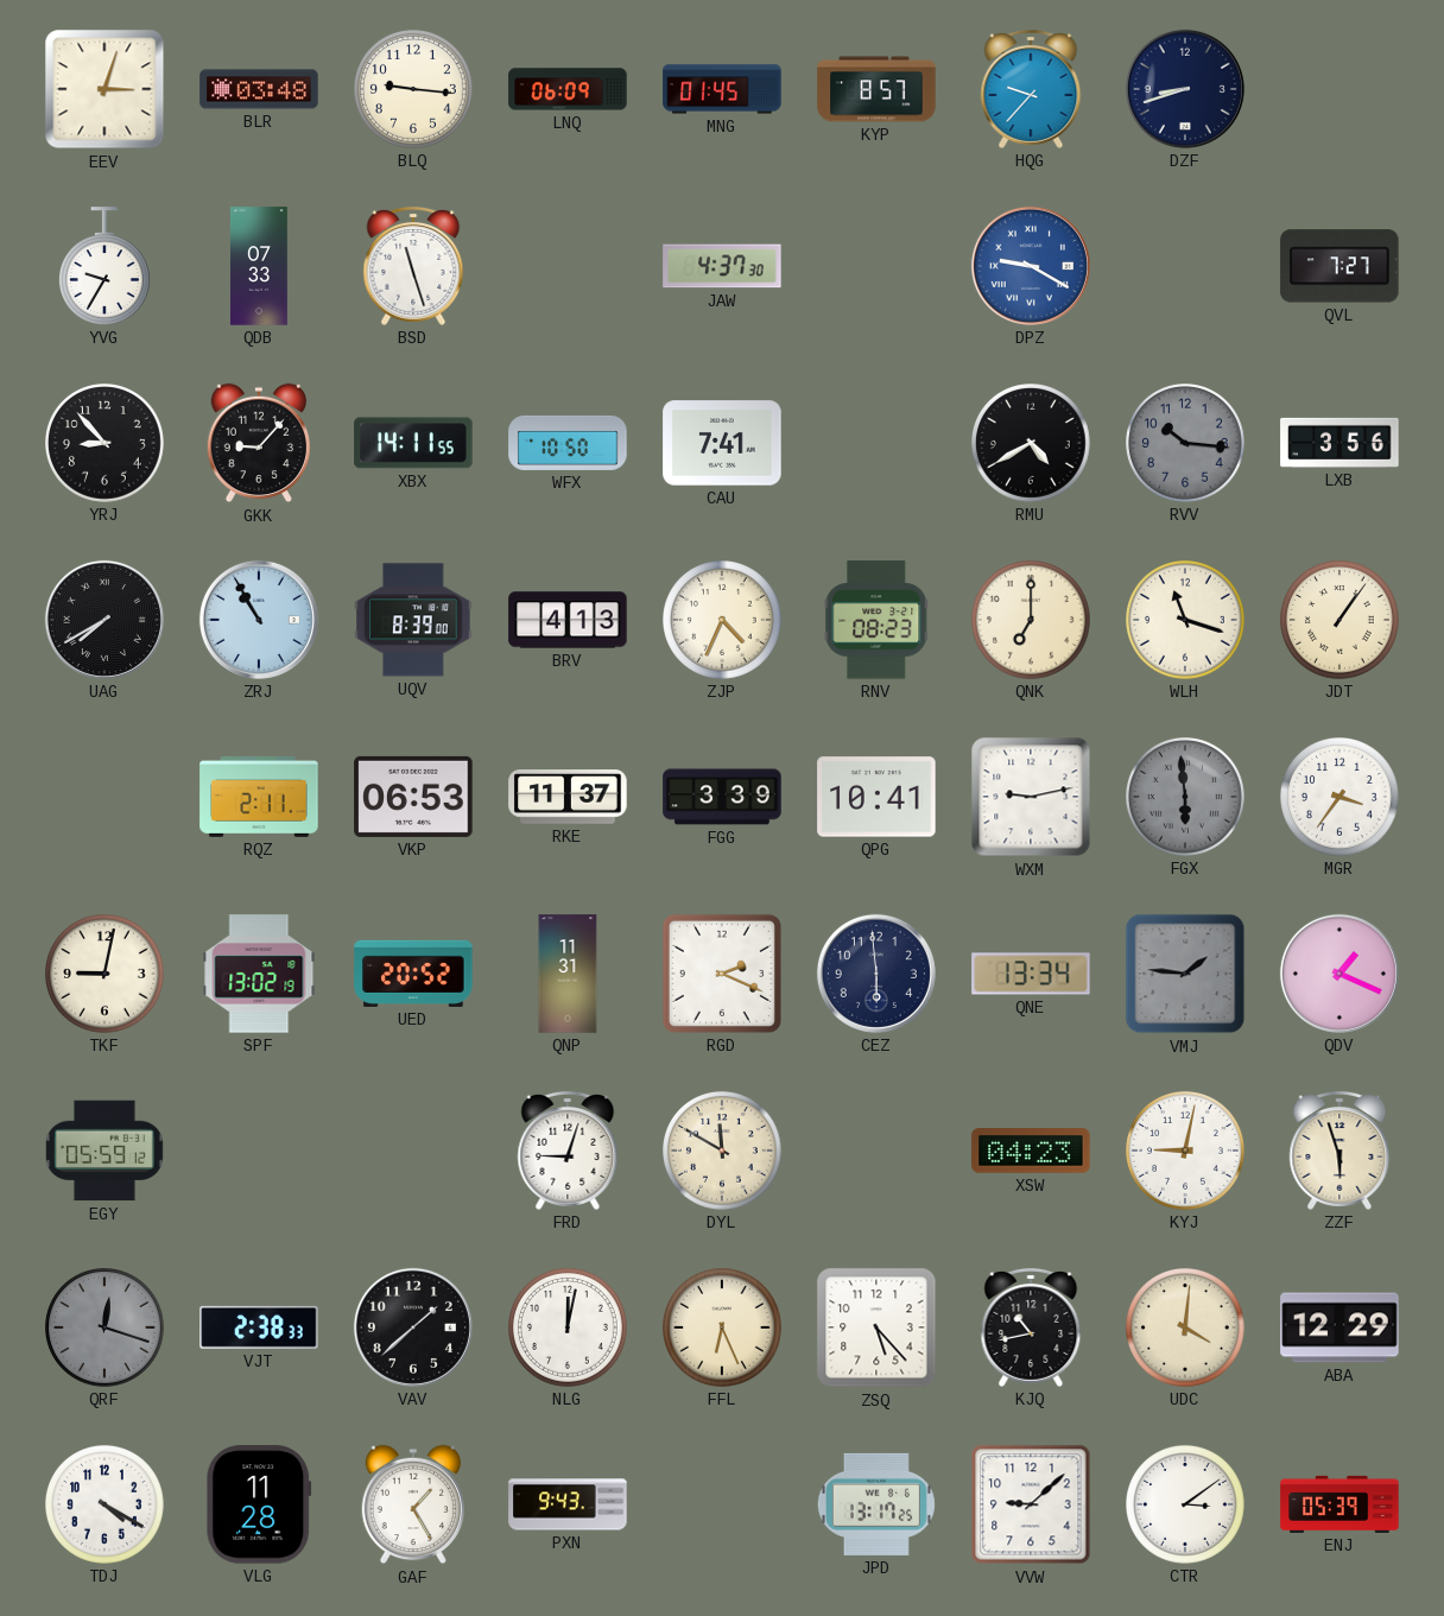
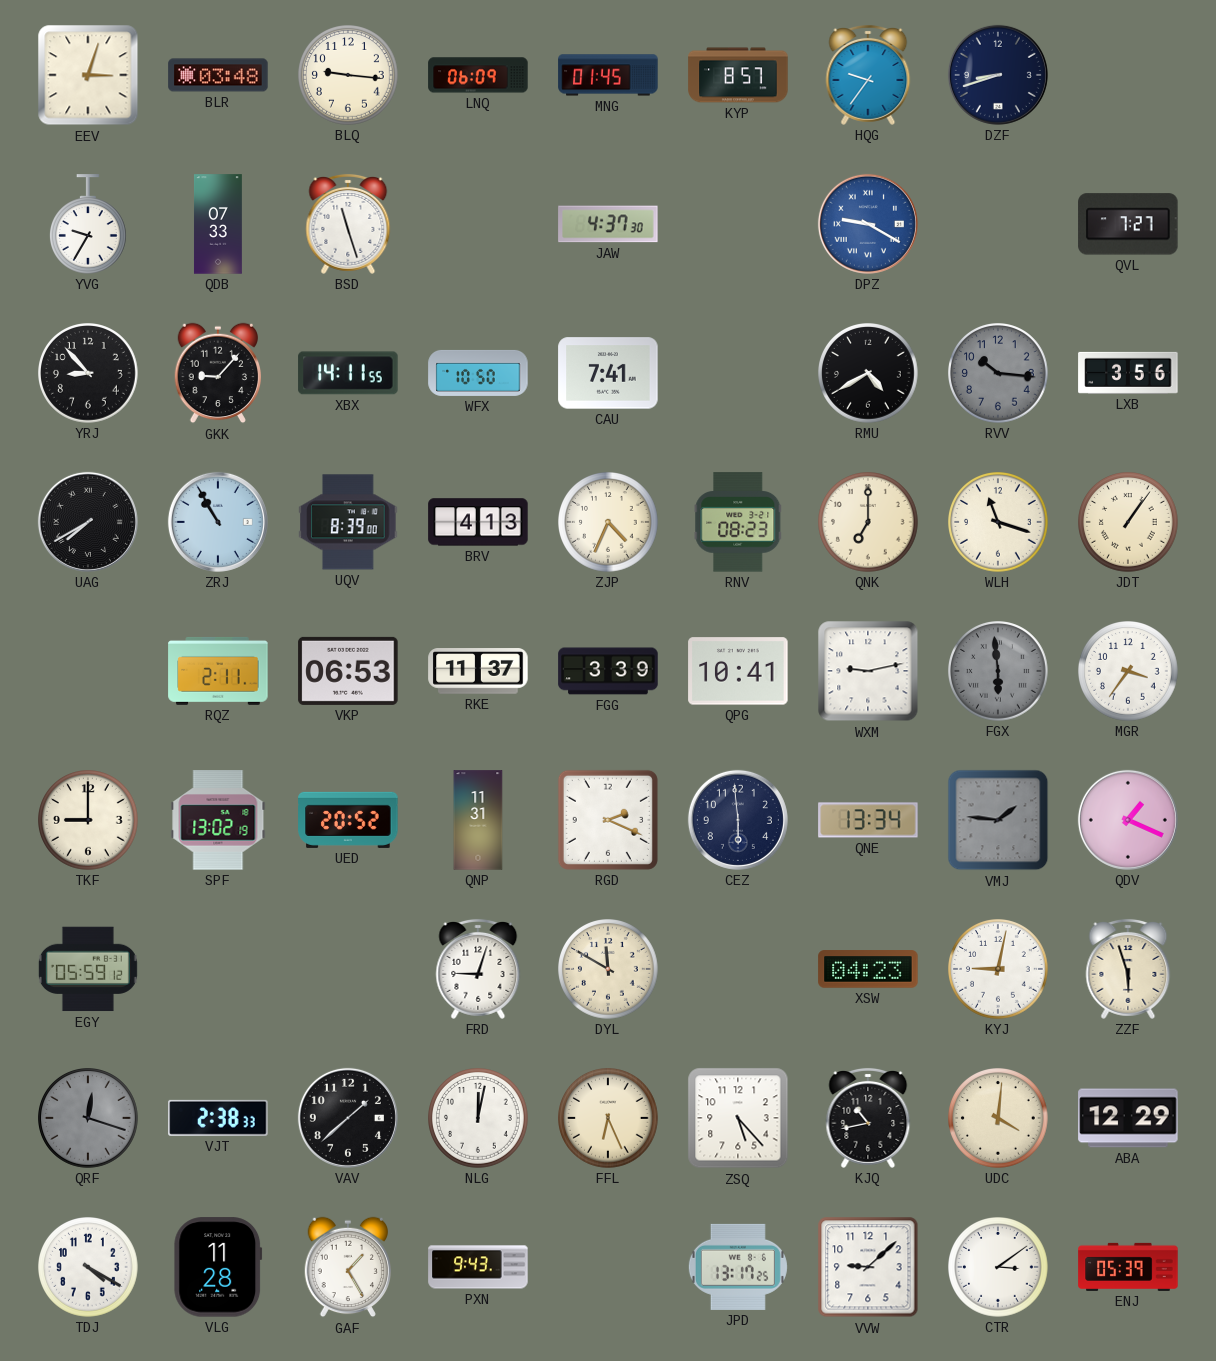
HQG: 9:37 -> 9:36
TKF: 9:02 -> 9:00
